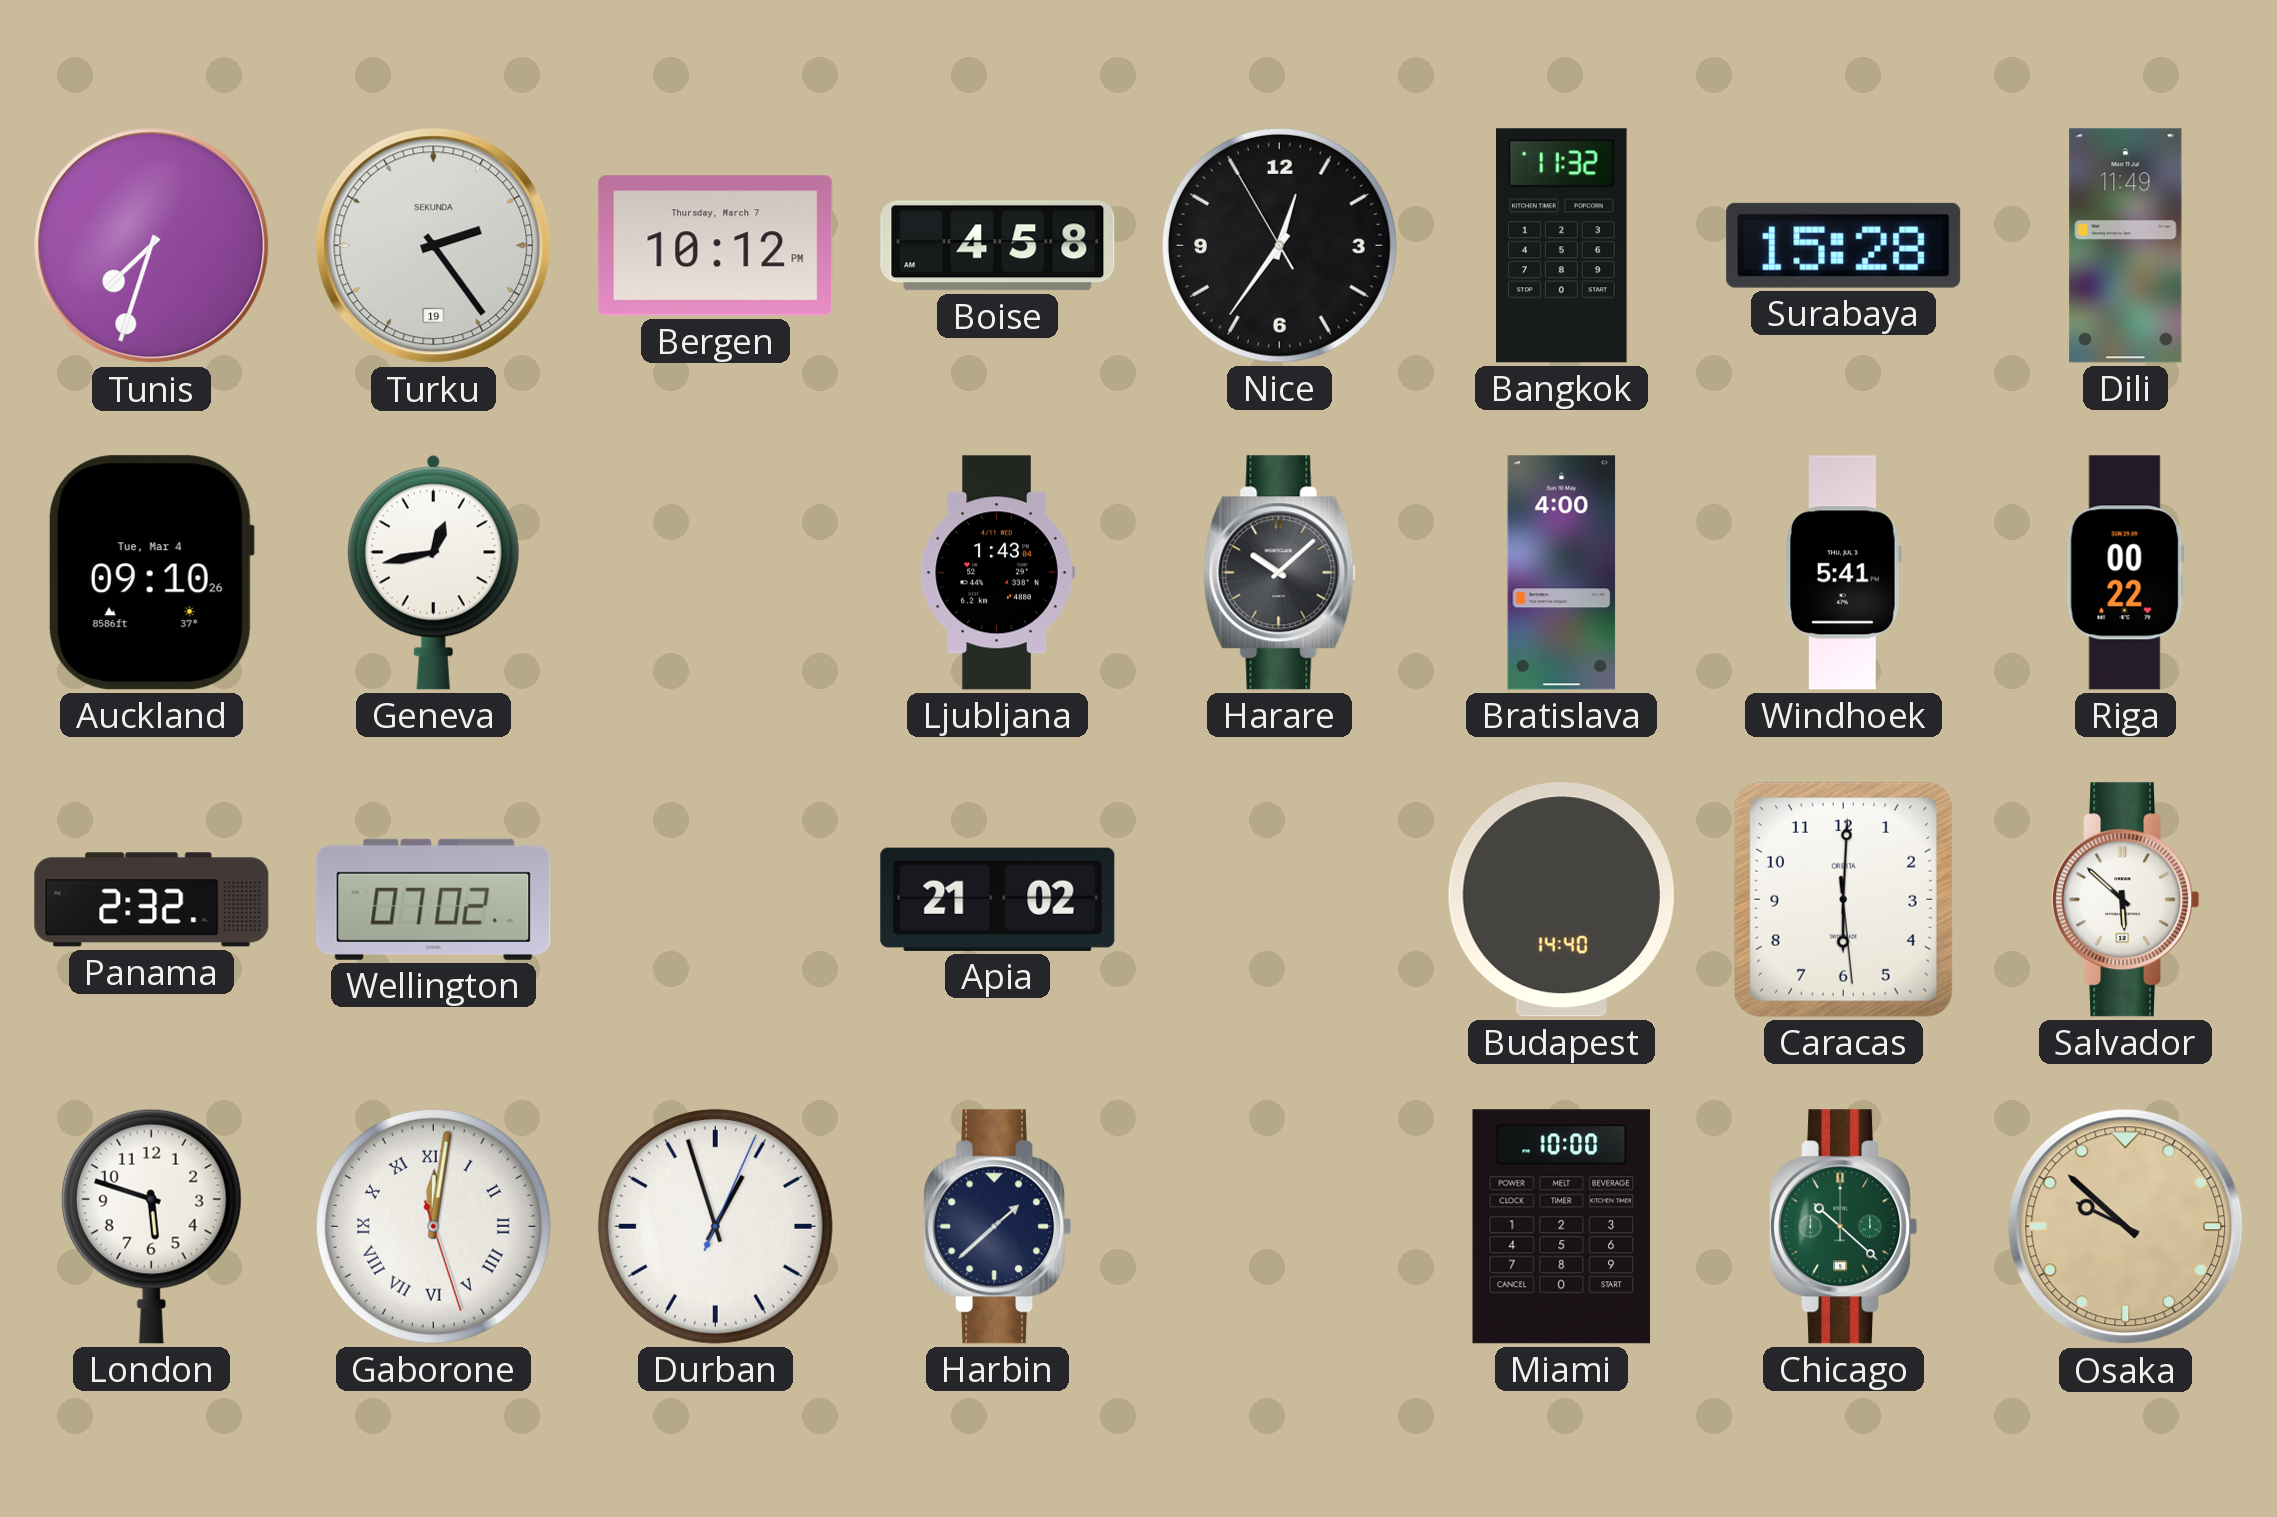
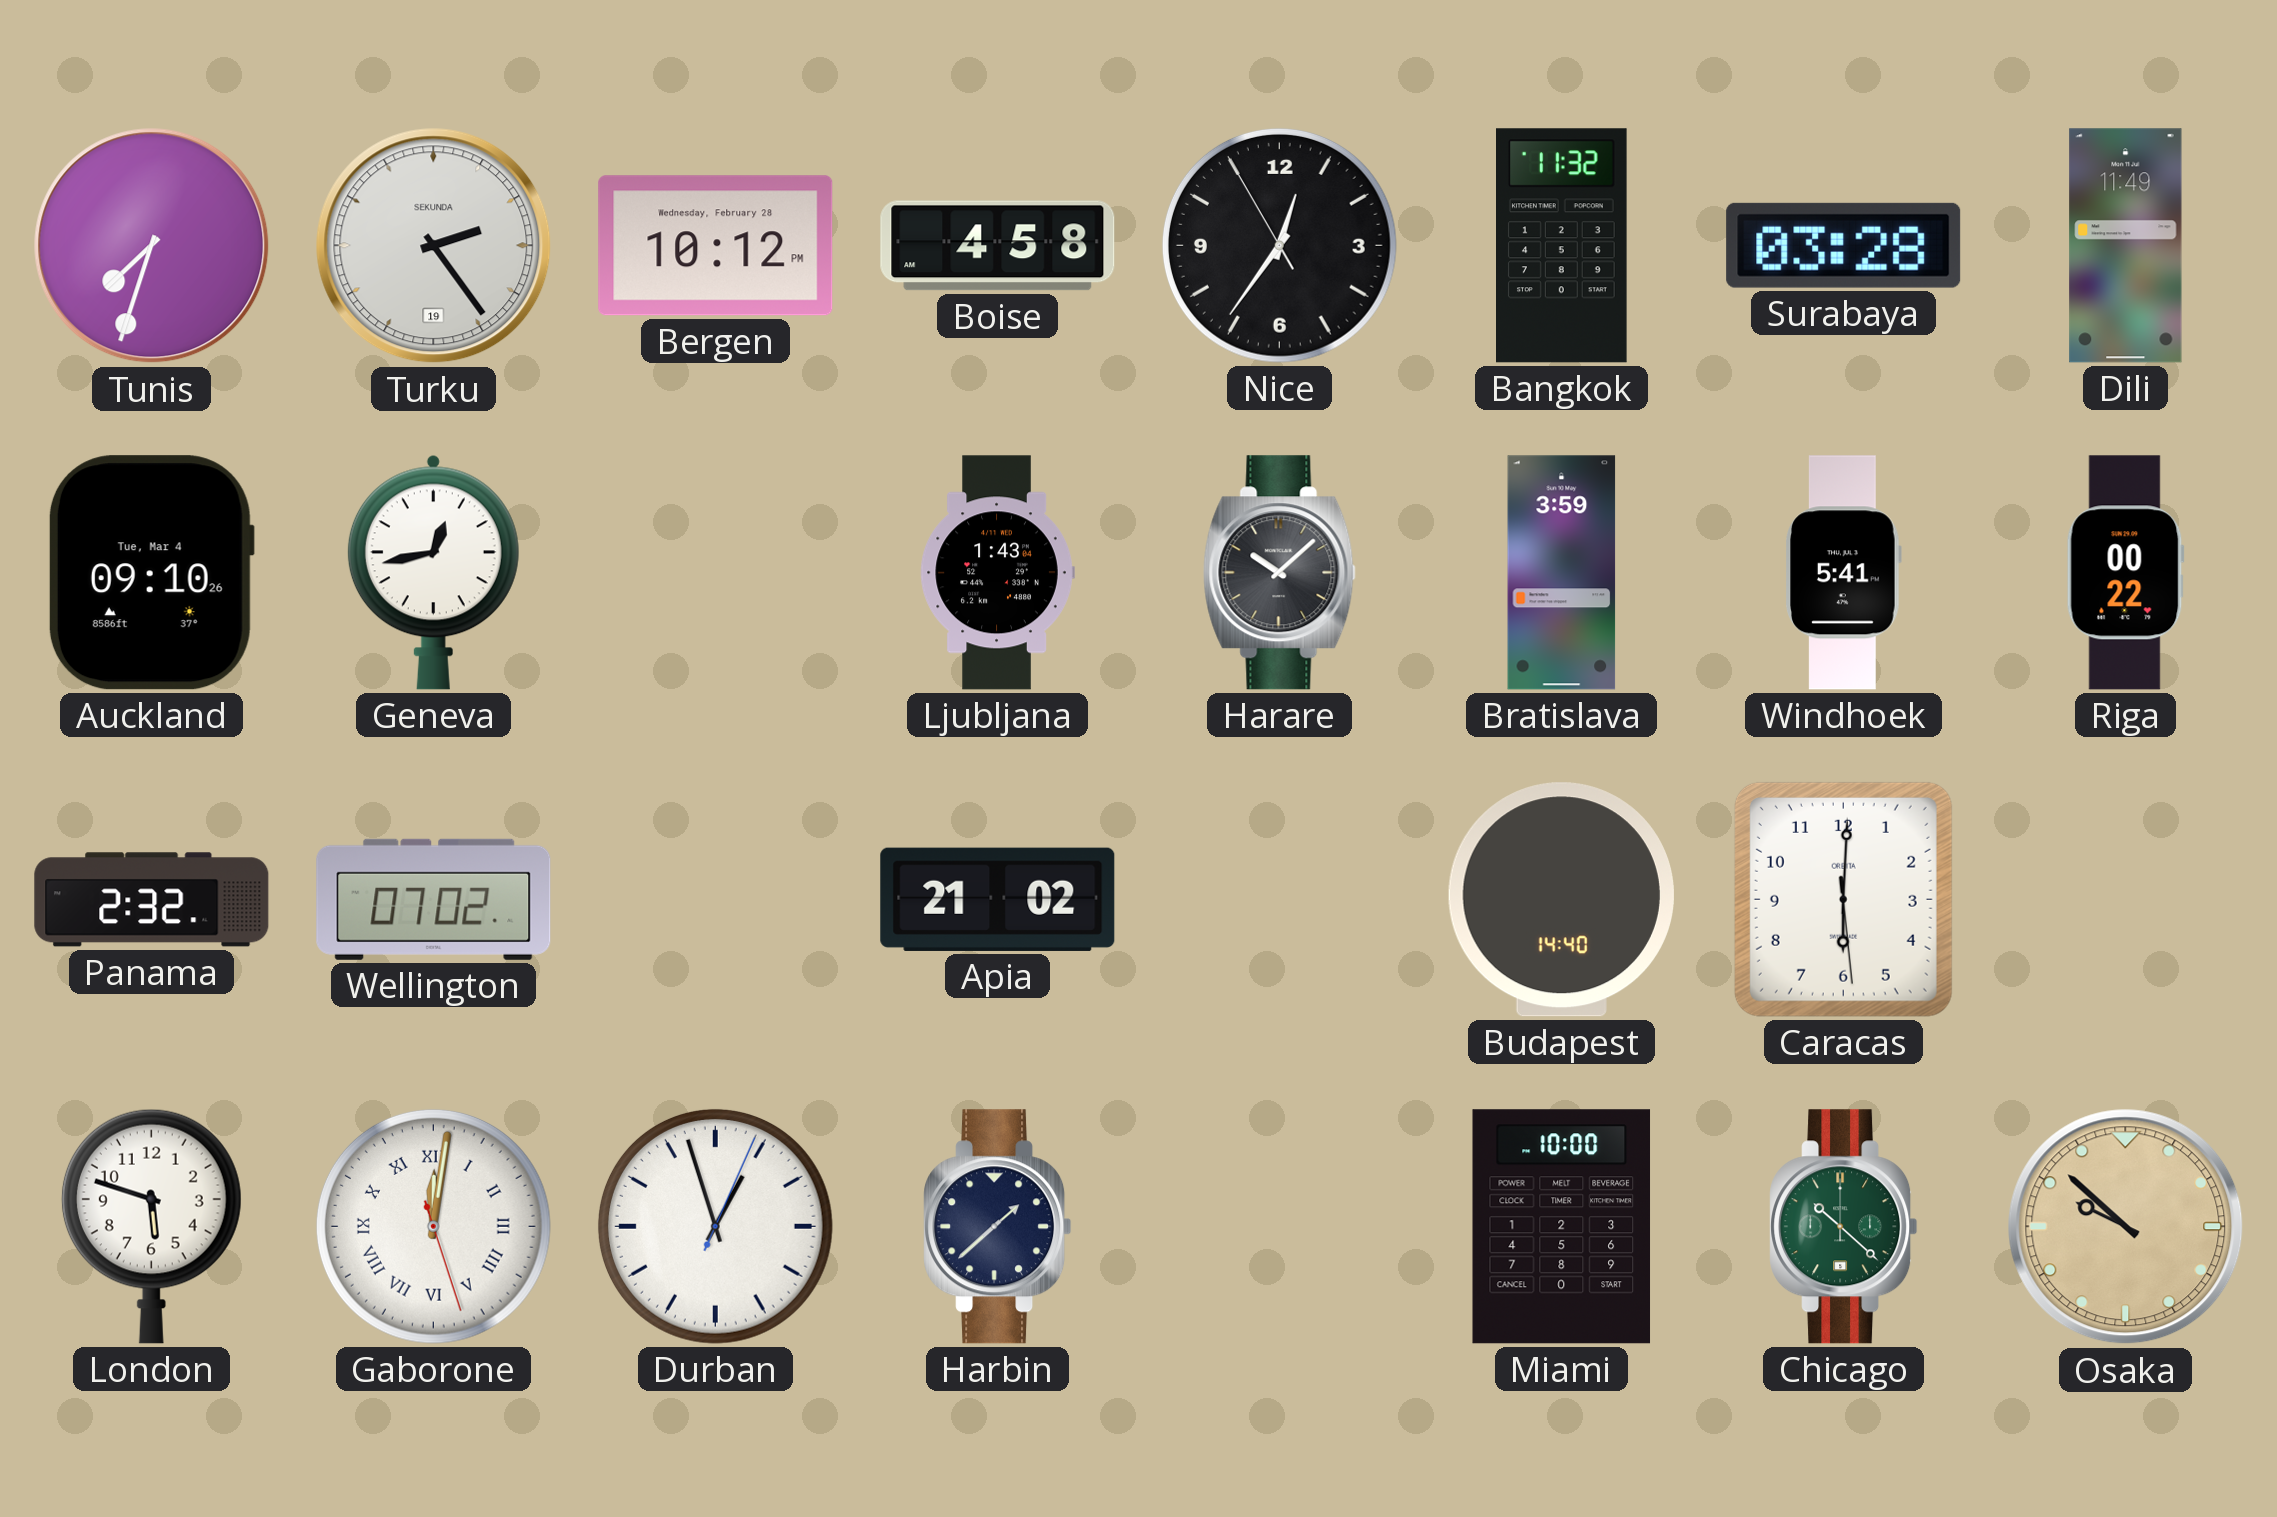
Bergen date: Thursday, March 7 -> Wednesday, February 28
Surabaya: 15:28 -> 03:28
Bratislava: 4:00 -> 3:59
Salvador: 5:52 -> none
